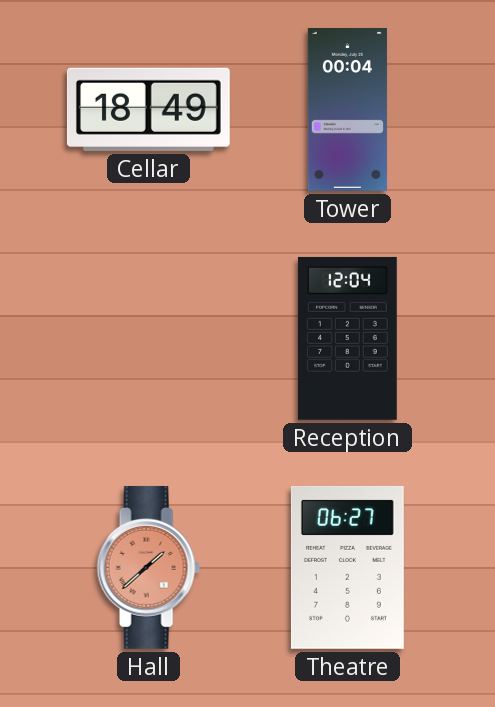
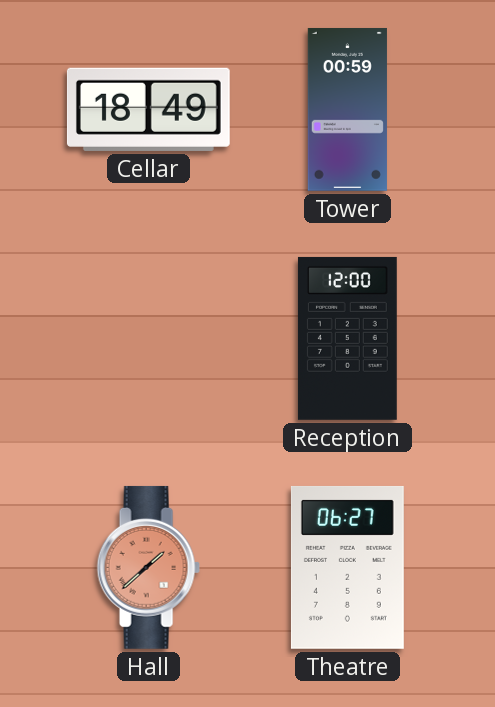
Tower: 00:04 -> 00:59
Reception: 12:04 -> 12:00
